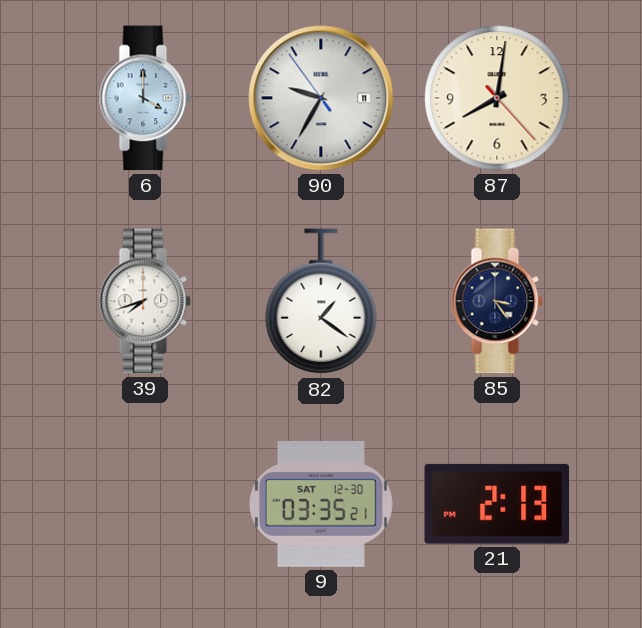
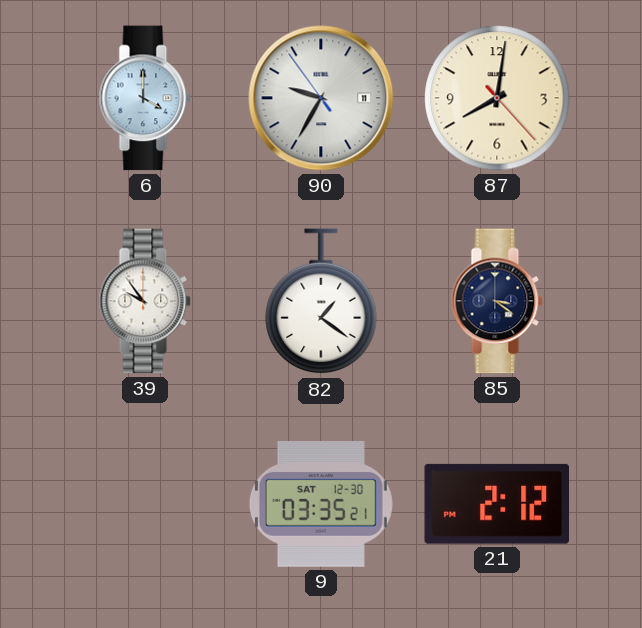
39: 7:42 -> 9:54
85: 3:24 -> 3:21
21: 2:13 -> 2:12
